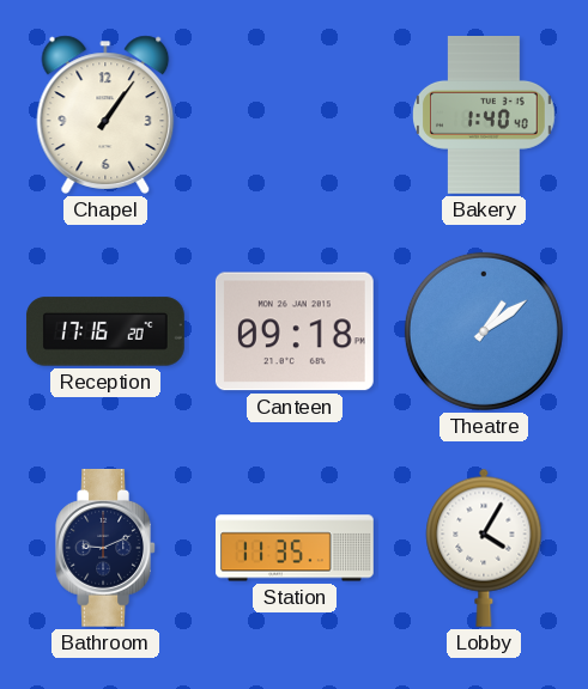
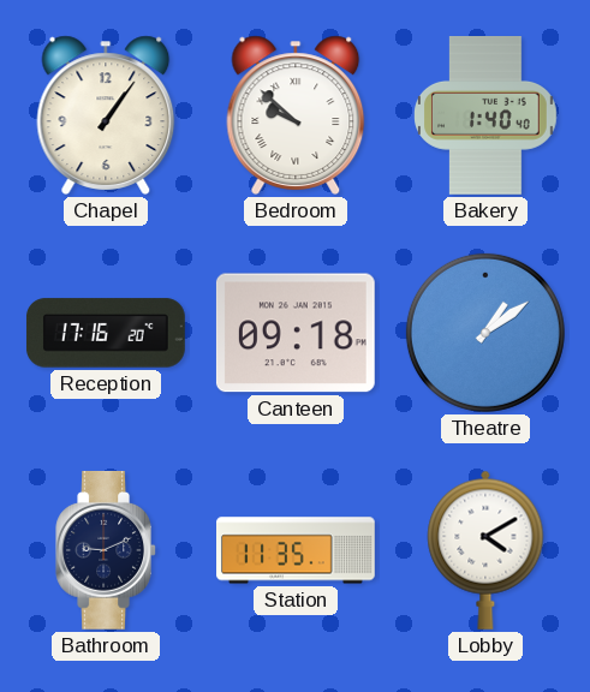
Bedroom: none -> 9:52
Lobby: 4:05 -> 4:10
